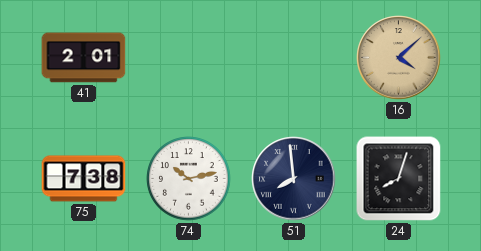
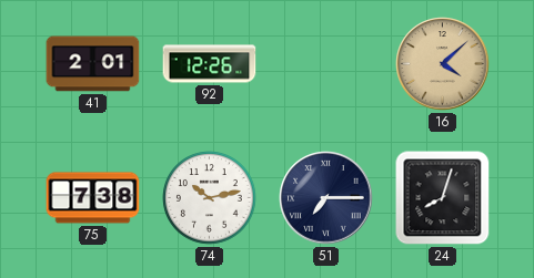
92: none -> 12:26
51: 7:59 -> 7:15
